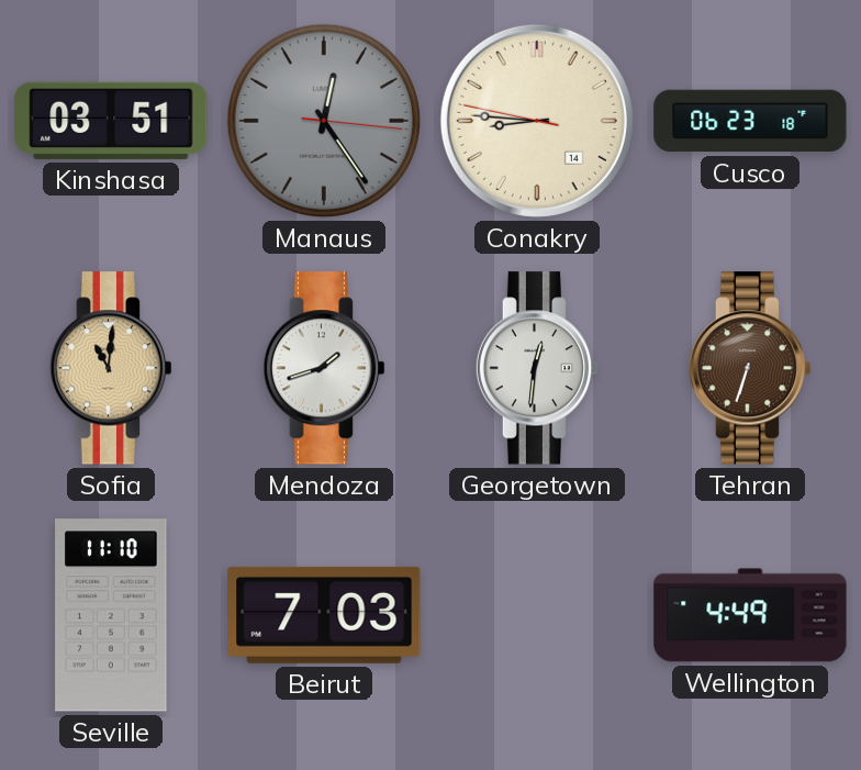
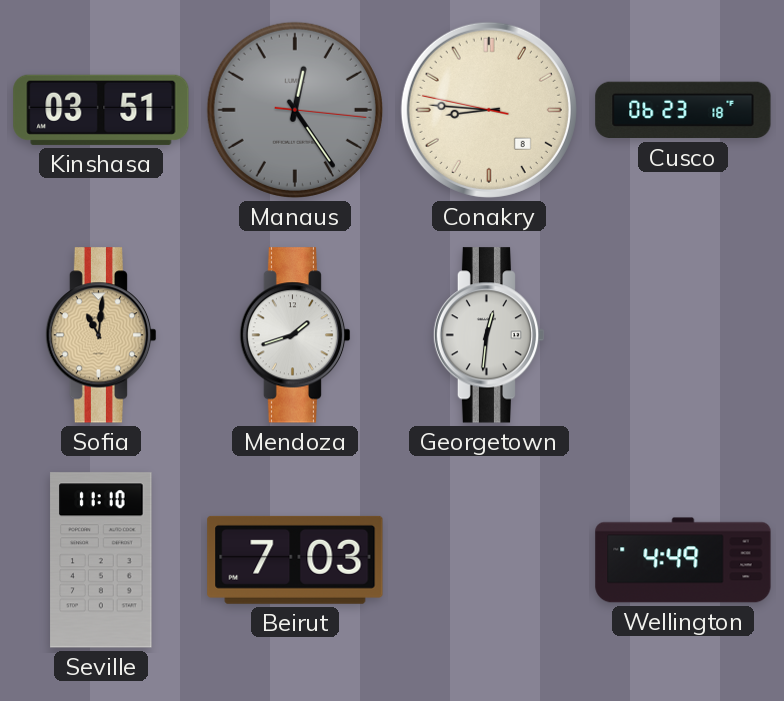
Conakry date: 14 -> 8
Tehran: 6:33 -> none
